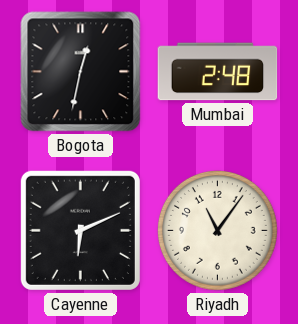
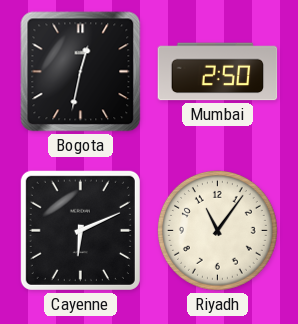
Mumbai: 2:48 -> 2:50
